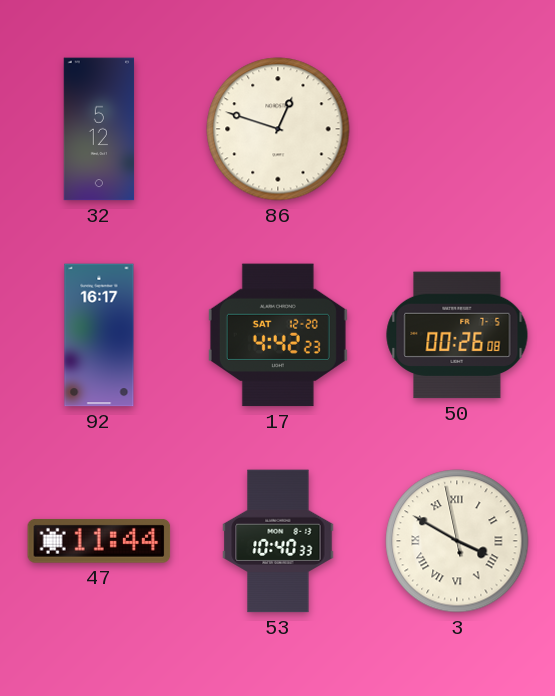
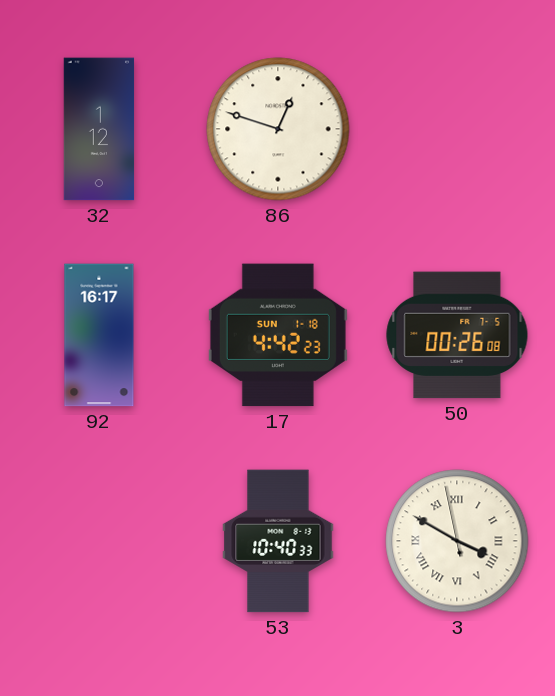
32: 5:12 -> 1:12
17 date: SAT 12-20 -> SUN 1-18
47: 11:44 -> none
